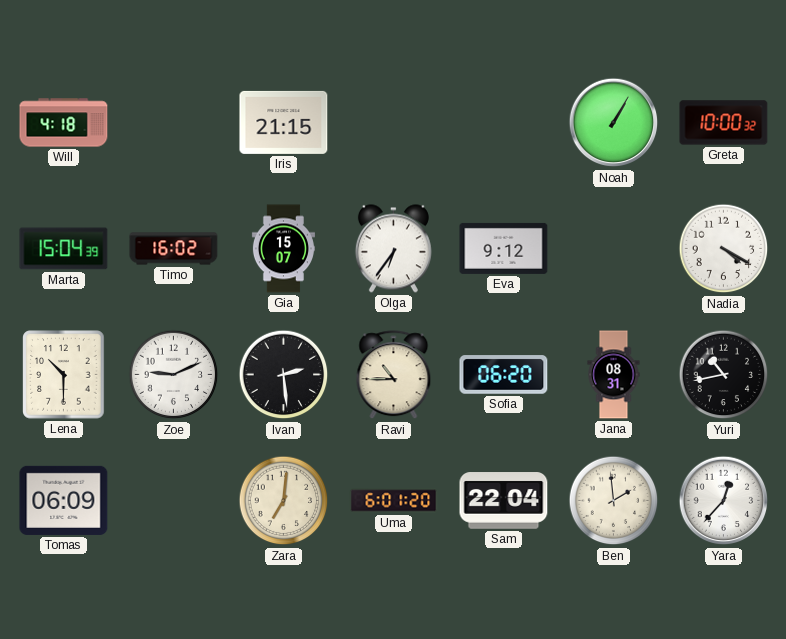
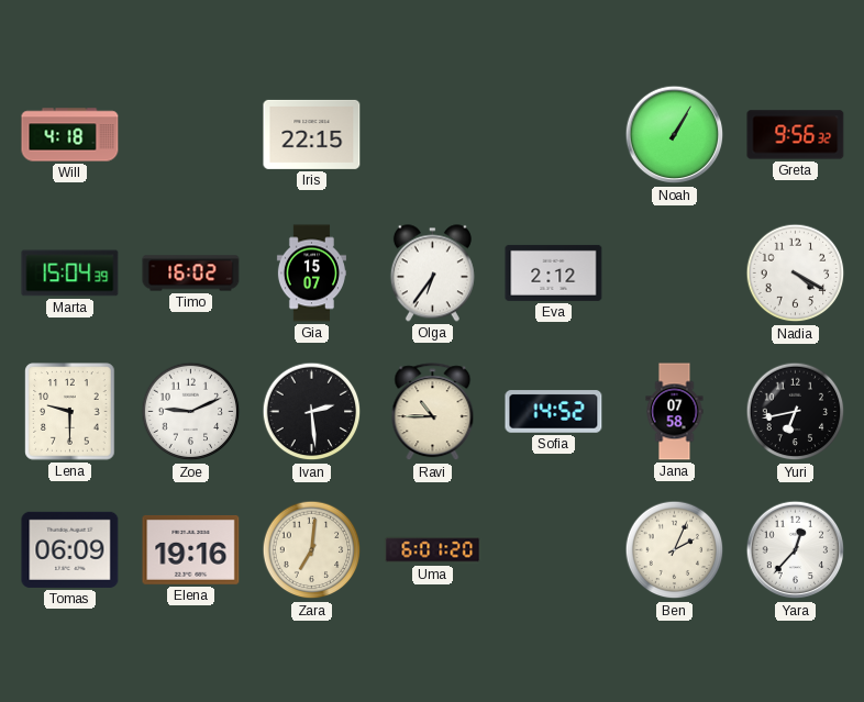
Iris: 21:15 -> 22:15
Greta: 10:00 -> 9:56
Eva: 9:12 -> 2:12
Lena: 10:30 -> 9:30
Sofia: 06:20 -> 14:52
Jana: 08:31 -> 07:58
Yuri: 10:43 -> 6:43
Elena: none -> 19:16
Sam: 22:04 -> none
Ben: 1:59 -> 2:04
